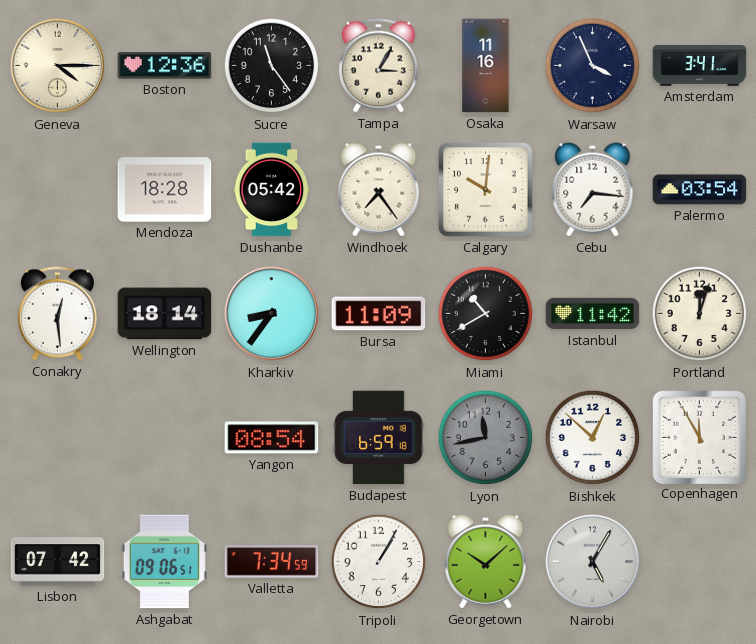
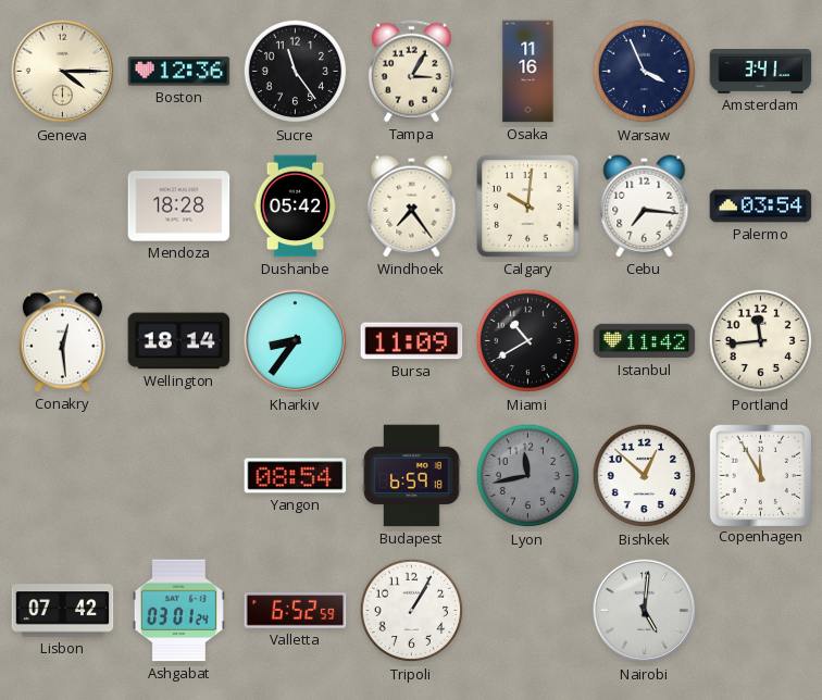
Portland: 12:03 -> 11:44
Ashgabat: 09:06 -> 03:01
Valletta: 7:34 -> 6:52
Georgetown: 10:08 -> none
Nairobi: 5:05 -> 5:01
